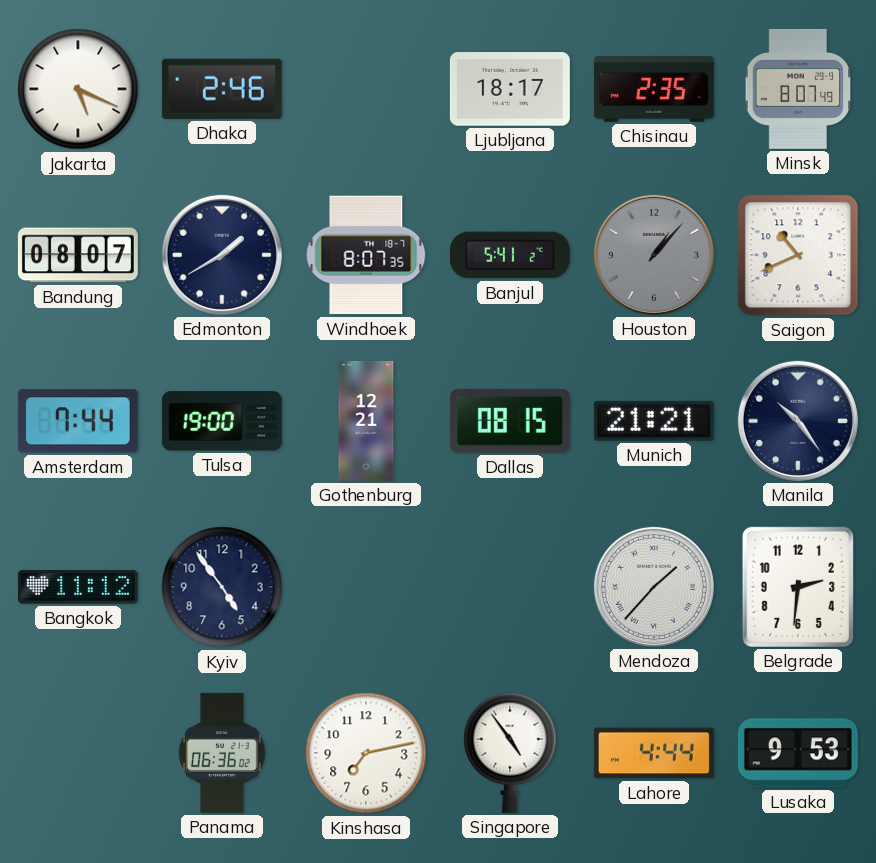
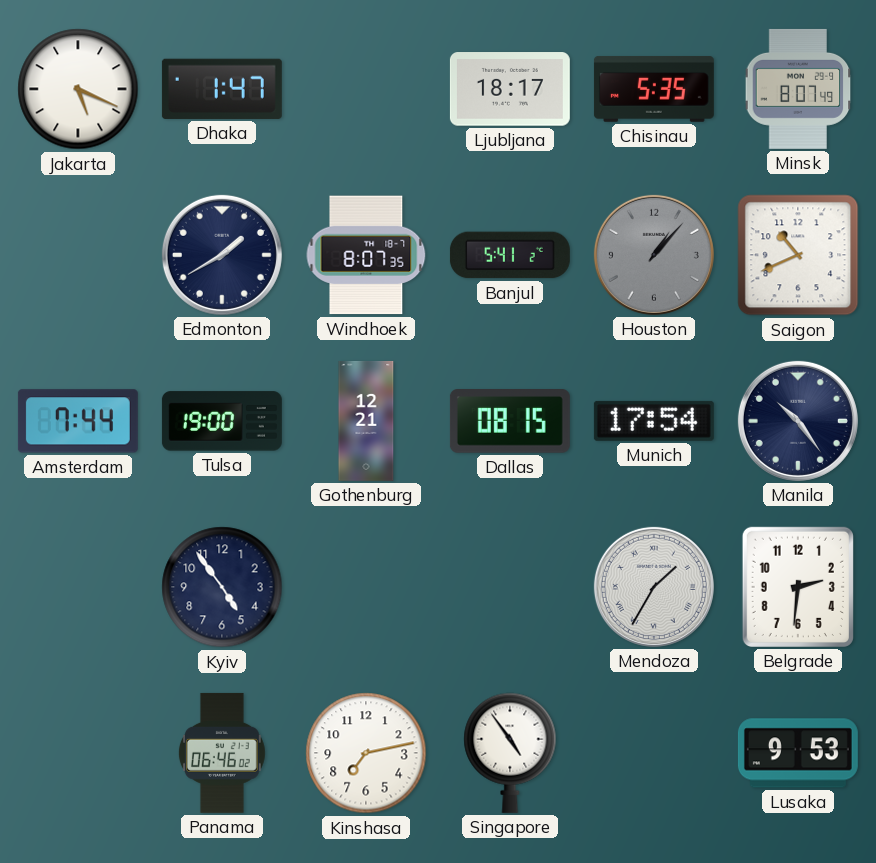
Dhaka: 2:46 -> 1:47
Chisinau: 2:35 -> 5:35
Bandung: 08:07 -> none
Munich: 21:21 -> 17:54
Bangkok: 11:12 -> none
Mendoza: 1:37 -> 1:35
Panama: 06:36 -> 06:46
Lahore: 4:44 -> none
